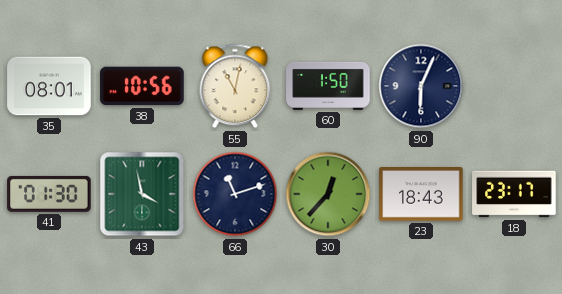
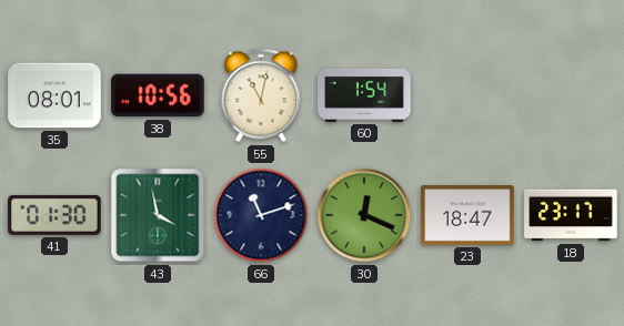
60: 1:50 -> 1:54
90: 6:04 -> none
30: 12:37 -> 12:19
23: 18:43 -> 18:47
